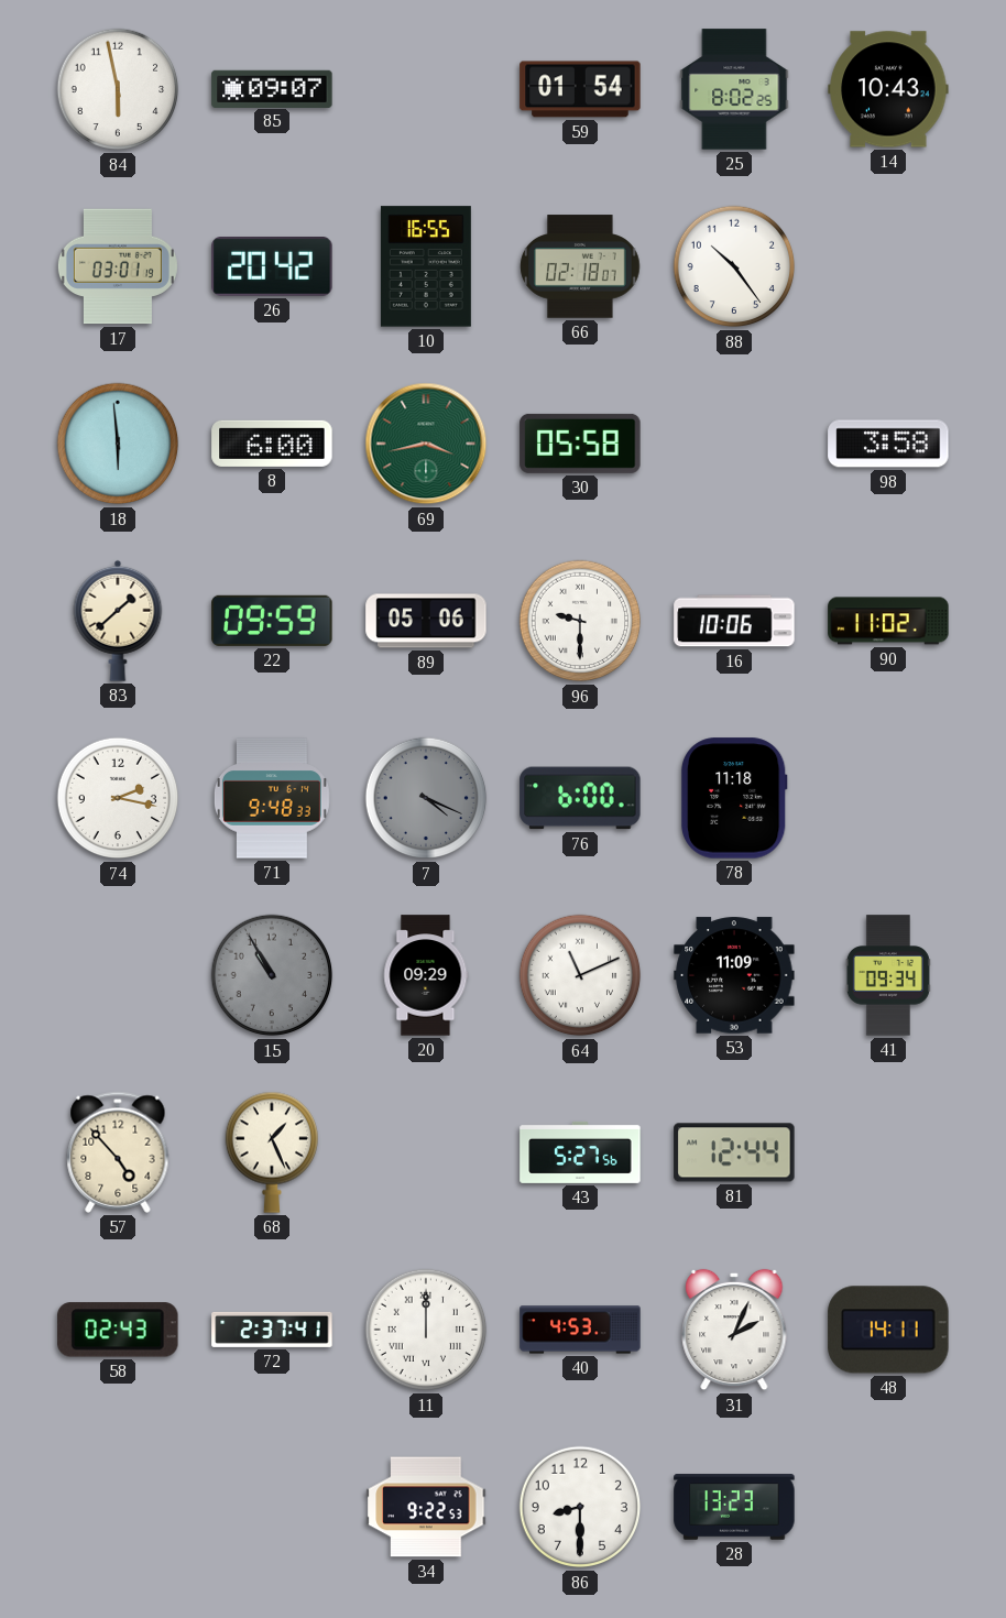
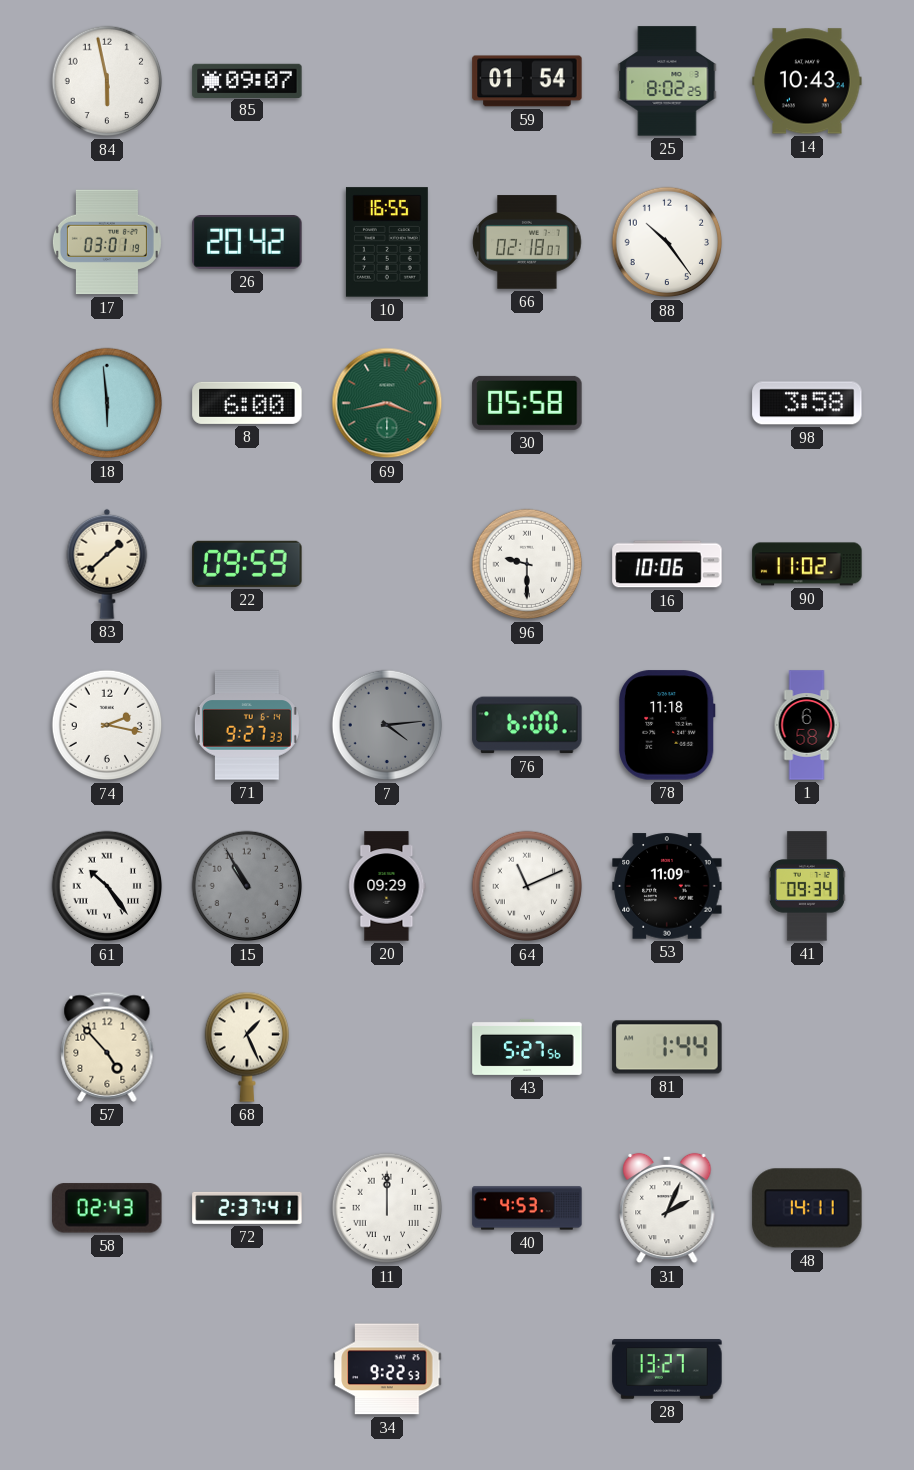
89: 05:06 -> none
71: 9:48 -> 9:27
7: 4:19 -> 4:14
1: none -> 6:58
61: none -> 10:24
81: 12:44 -> 1:44
86: 8:30 -> none
28: 13:23 -> 13:27
